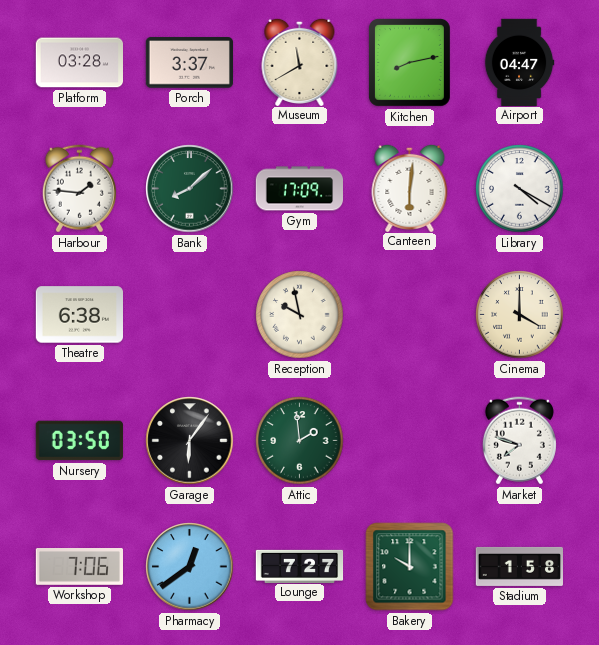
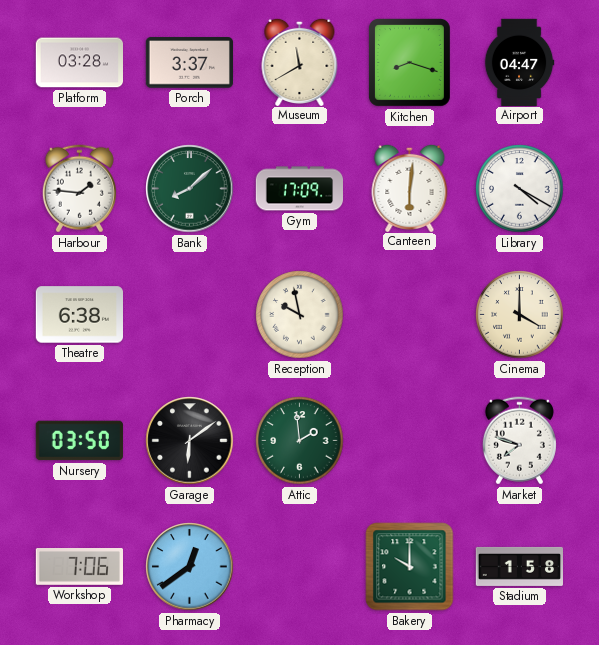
Kitchen: 8:13 -> 8:18
Garage: 6:06 -> 6:09
Lounge: 7:27 -> none
